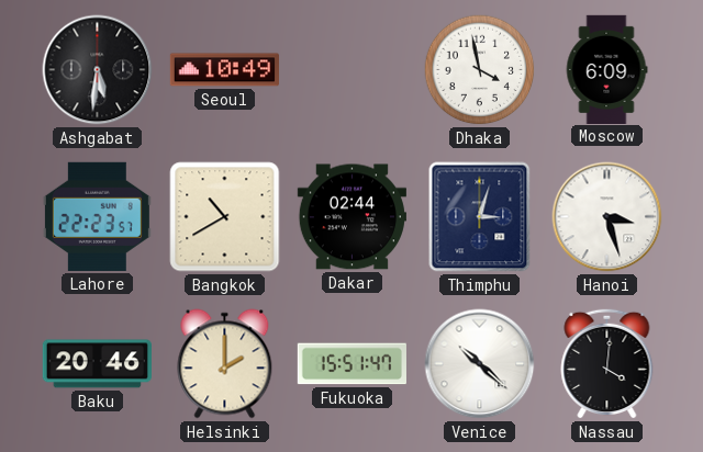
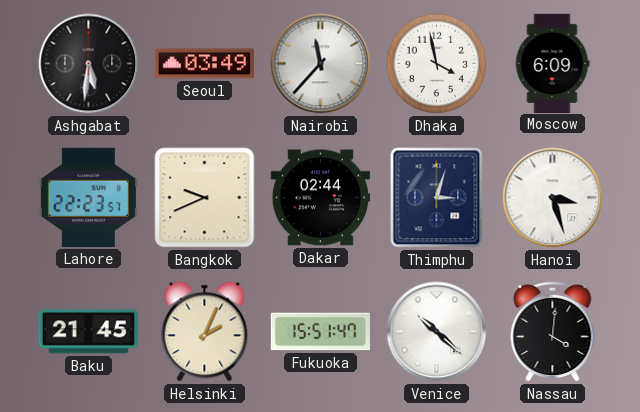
Seoul: 10:49 -> 03:49
Nairobi: none -> 11:37
Bangkok: 10:40 -> 9:41
Baku: 20:46 -> 21:45
Helsinki: 2:00 -> 2:04
